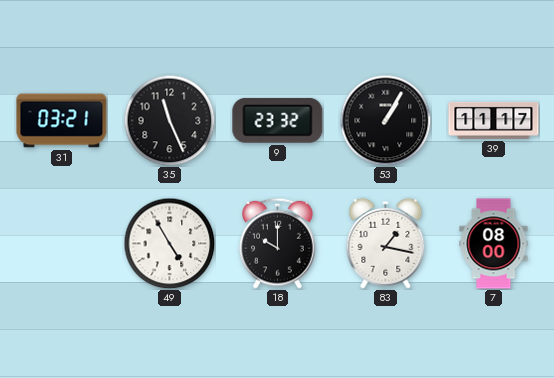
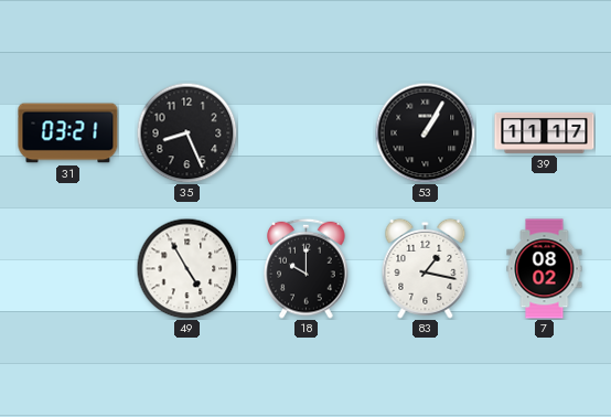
35: 11:26 -> 8:26
9: 23:32 -> none
7: 08:00 -> 08:02
